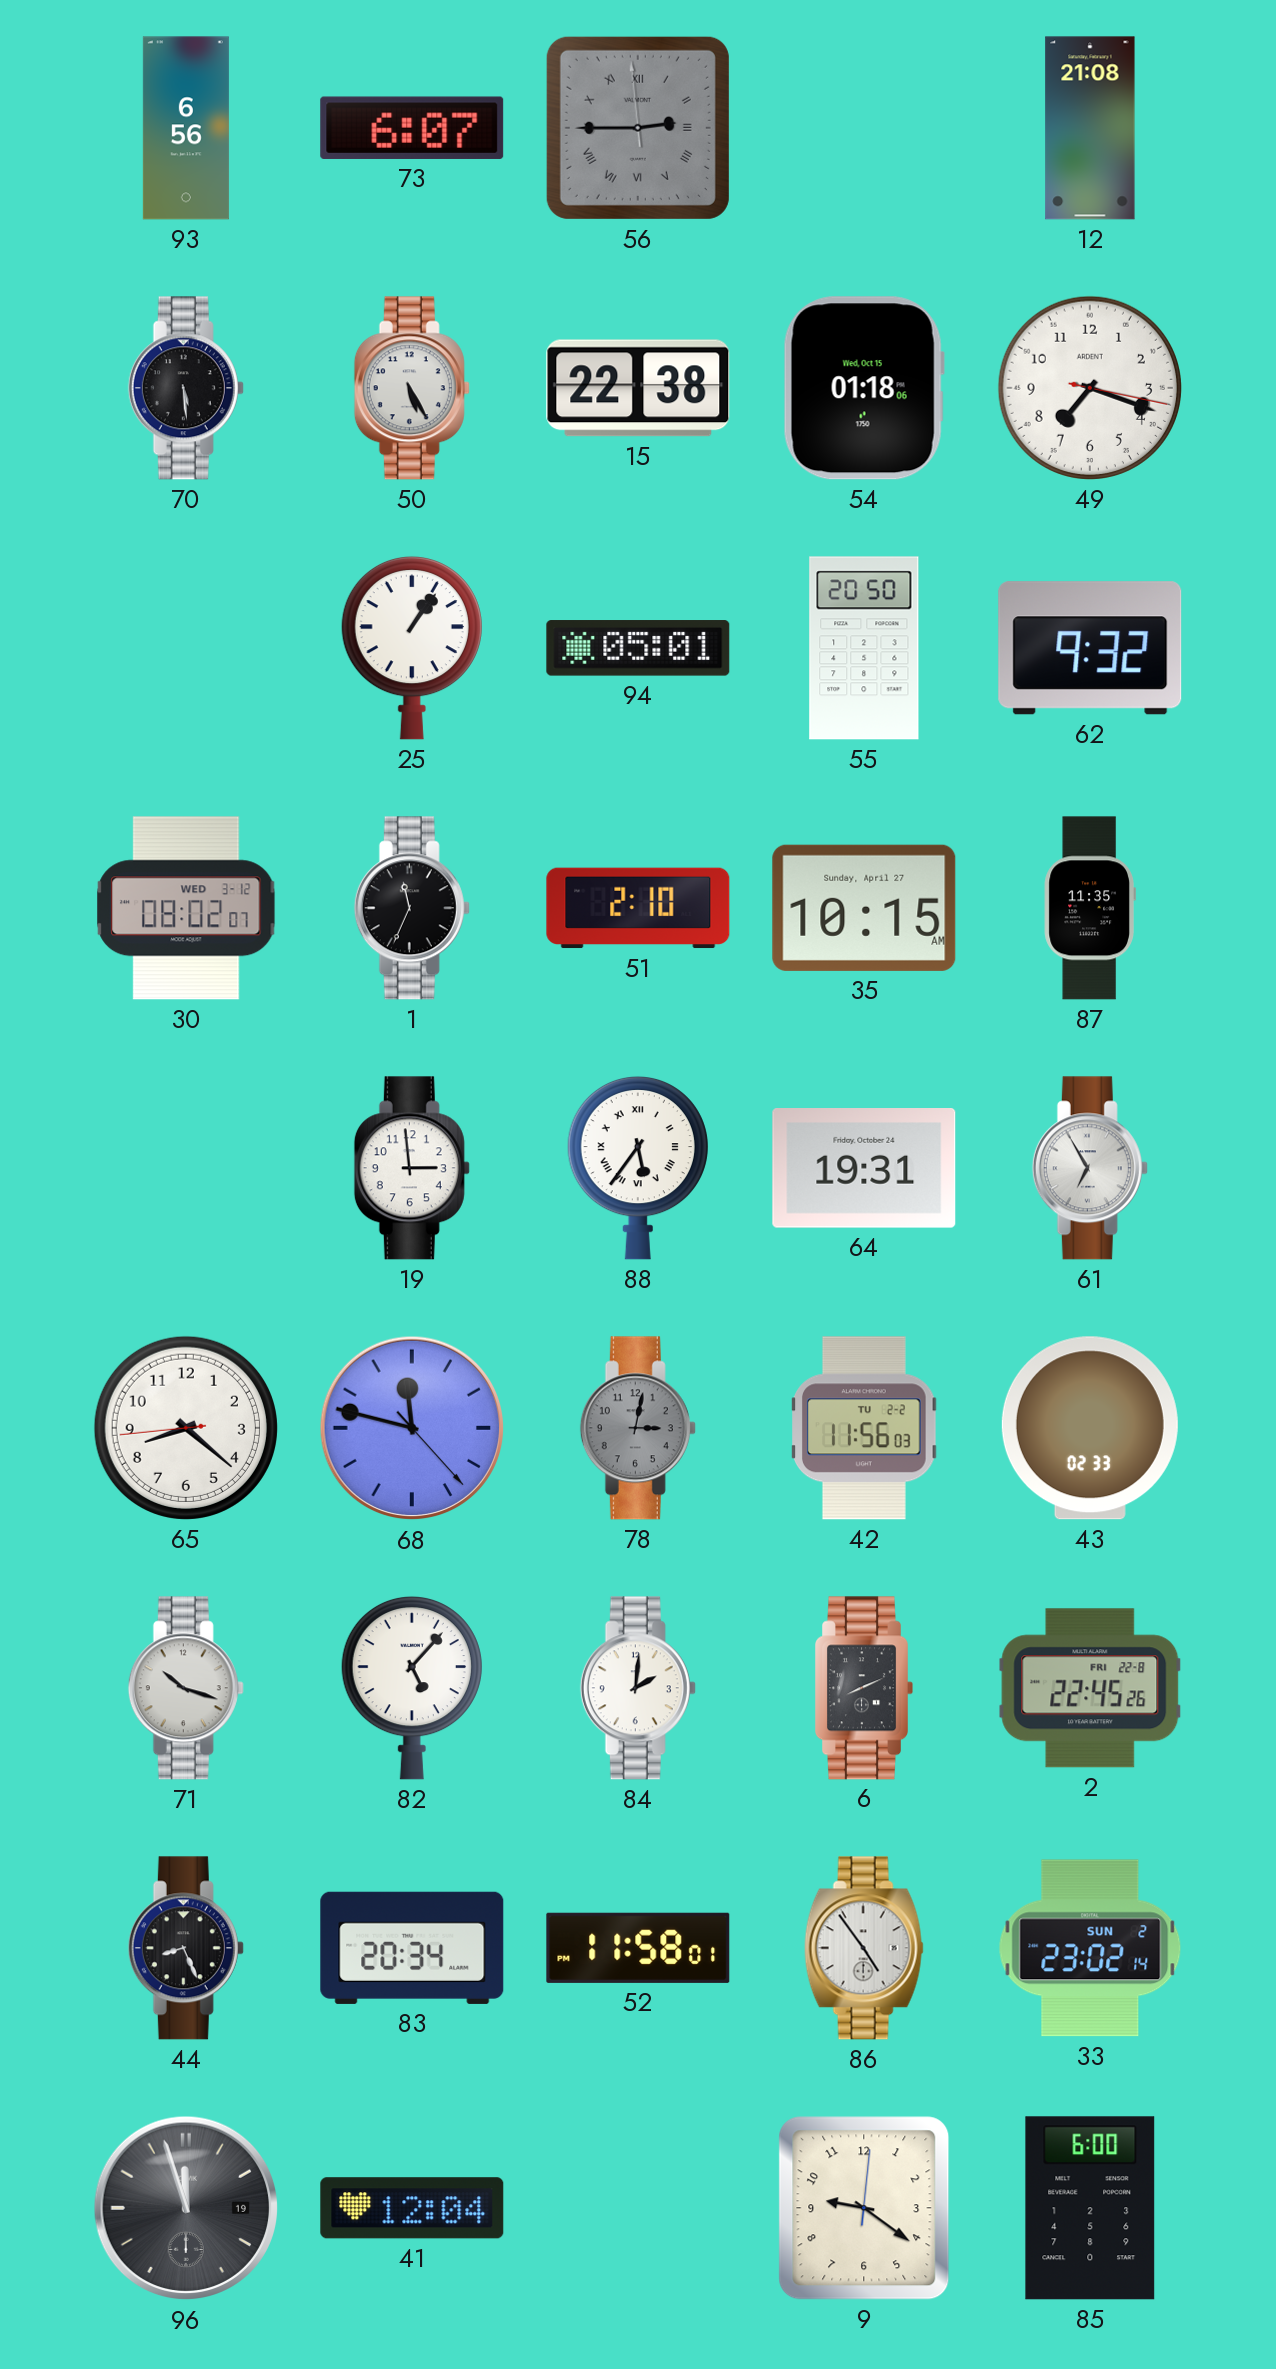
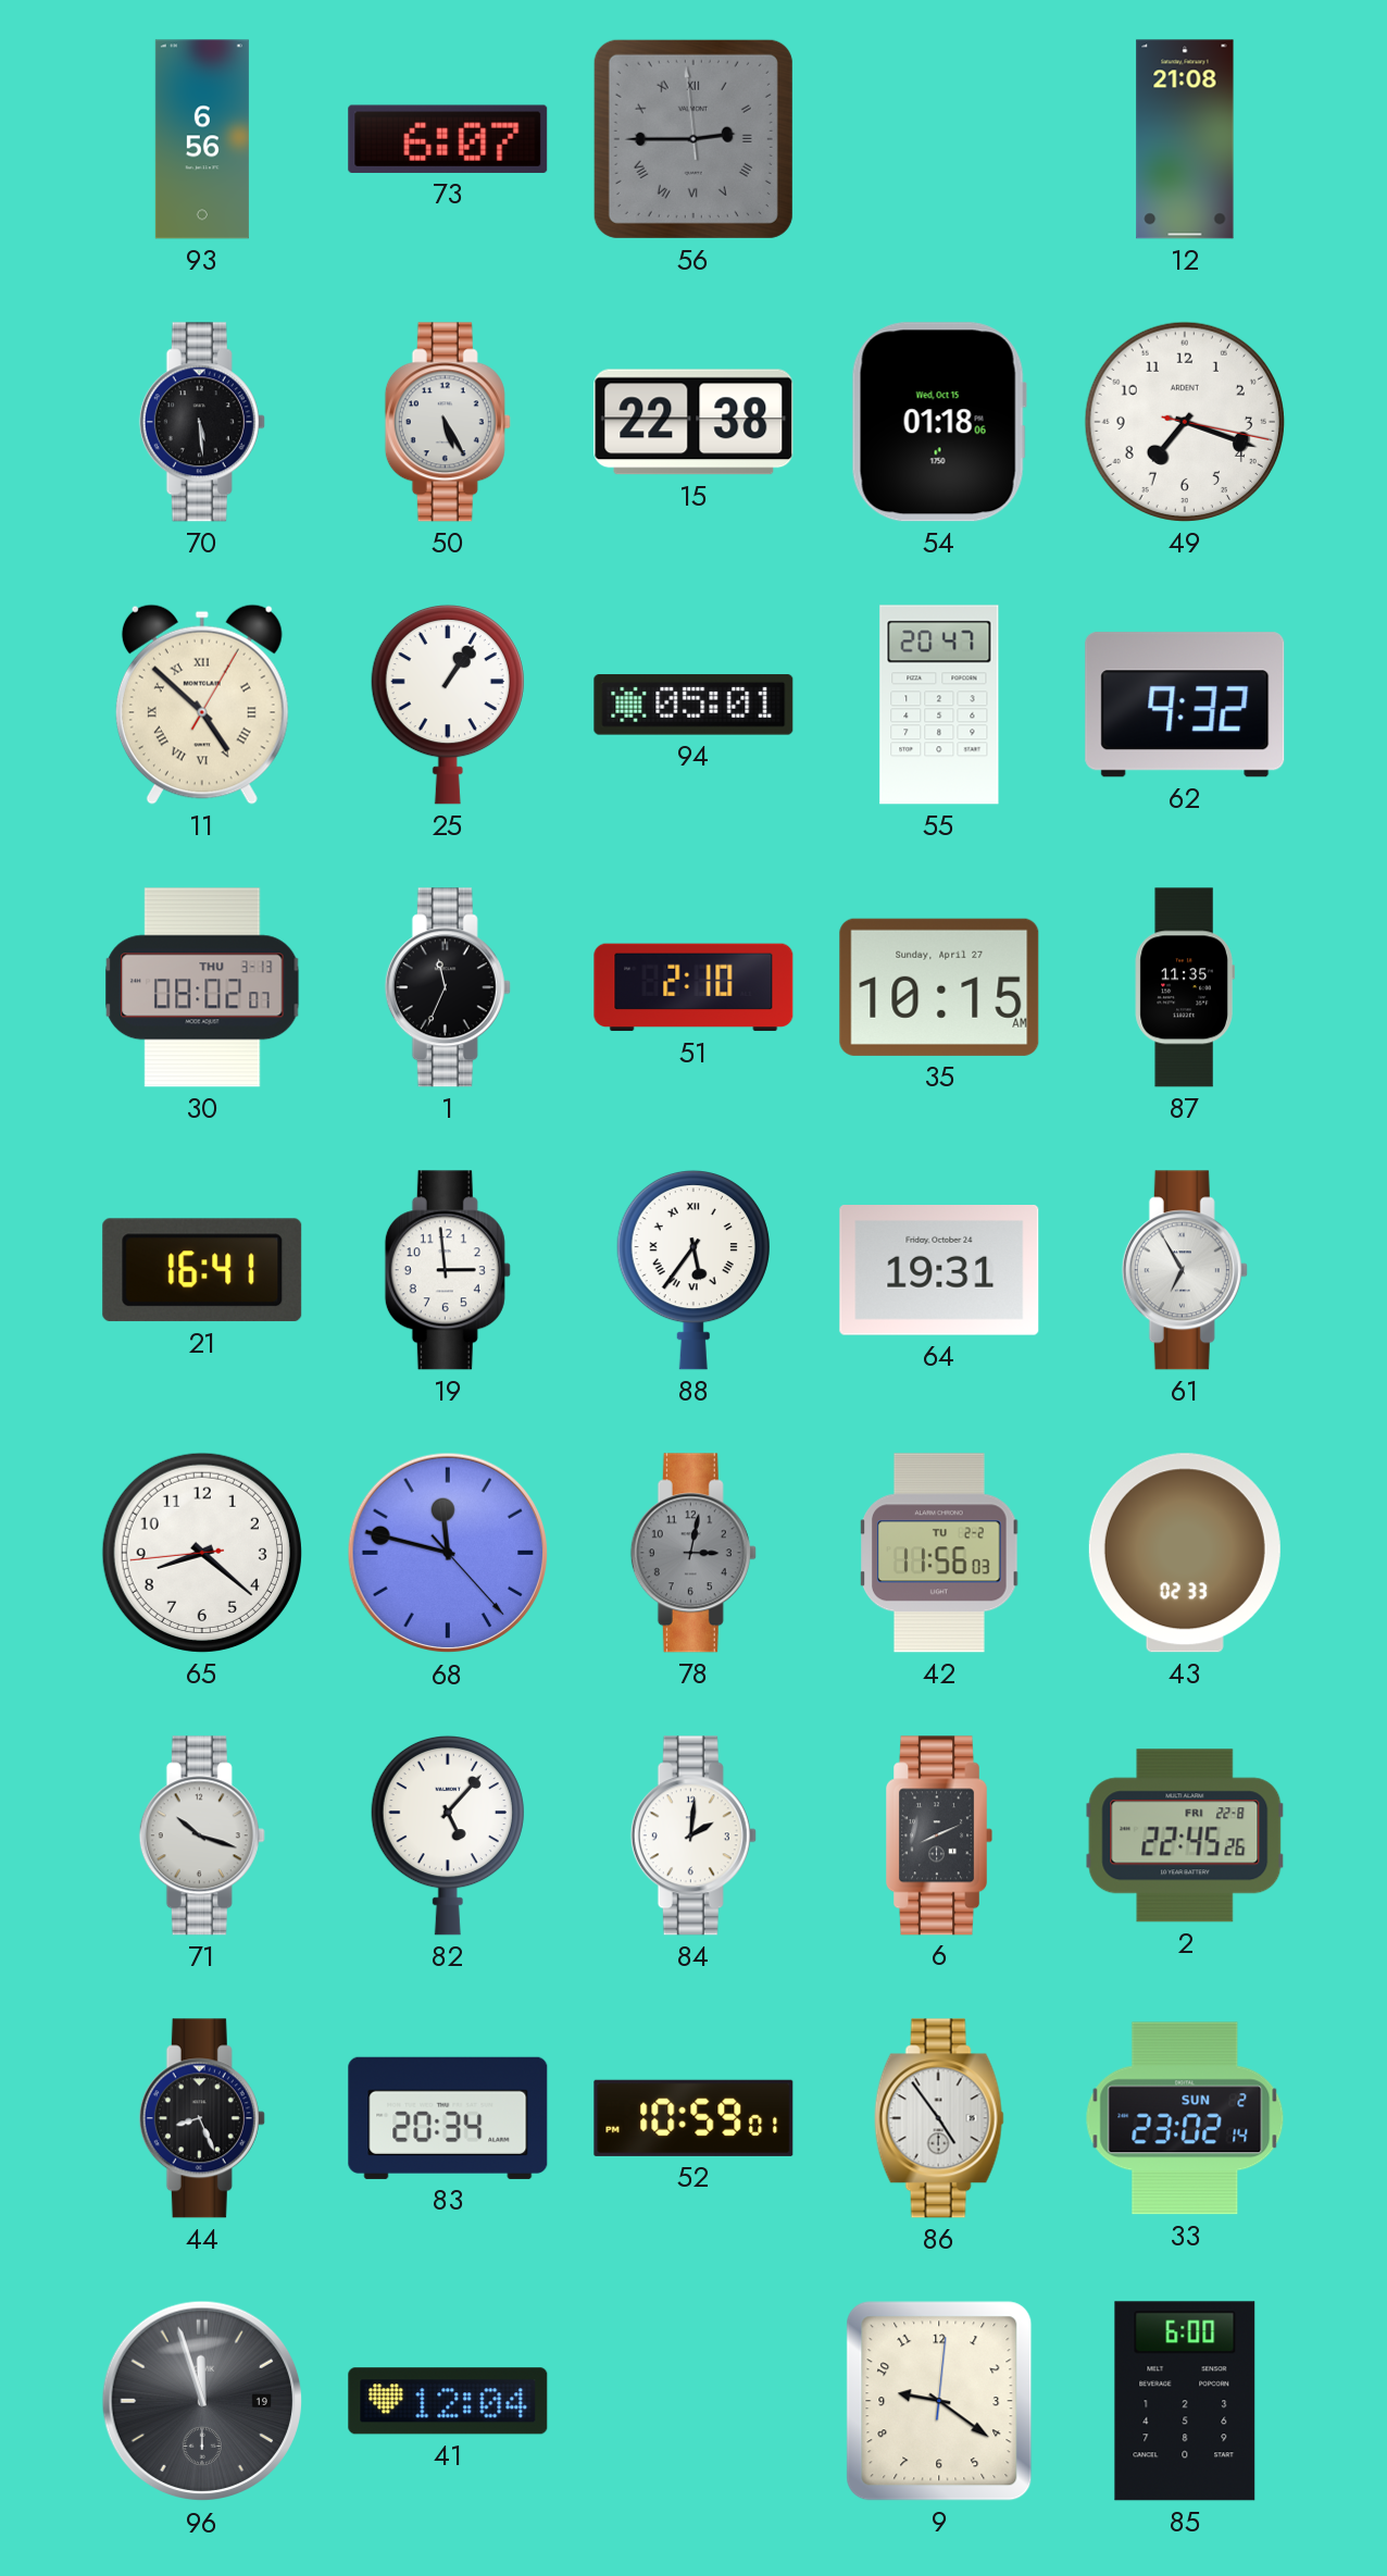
11: none -> 4:52
55: 20:50 -> 20:47
30 date: WED 3-12 -> THU 3-13
21: none -> 16:41
52: 11:58 -> 10:59
